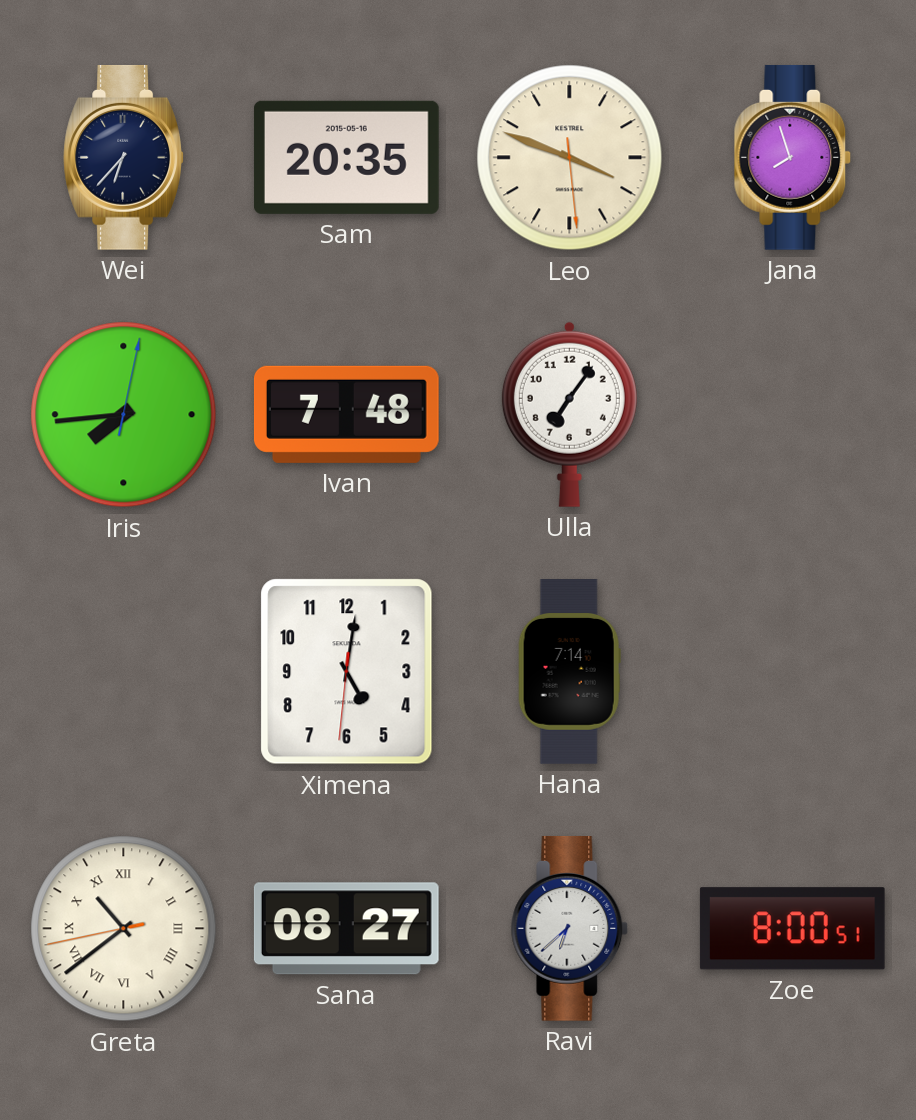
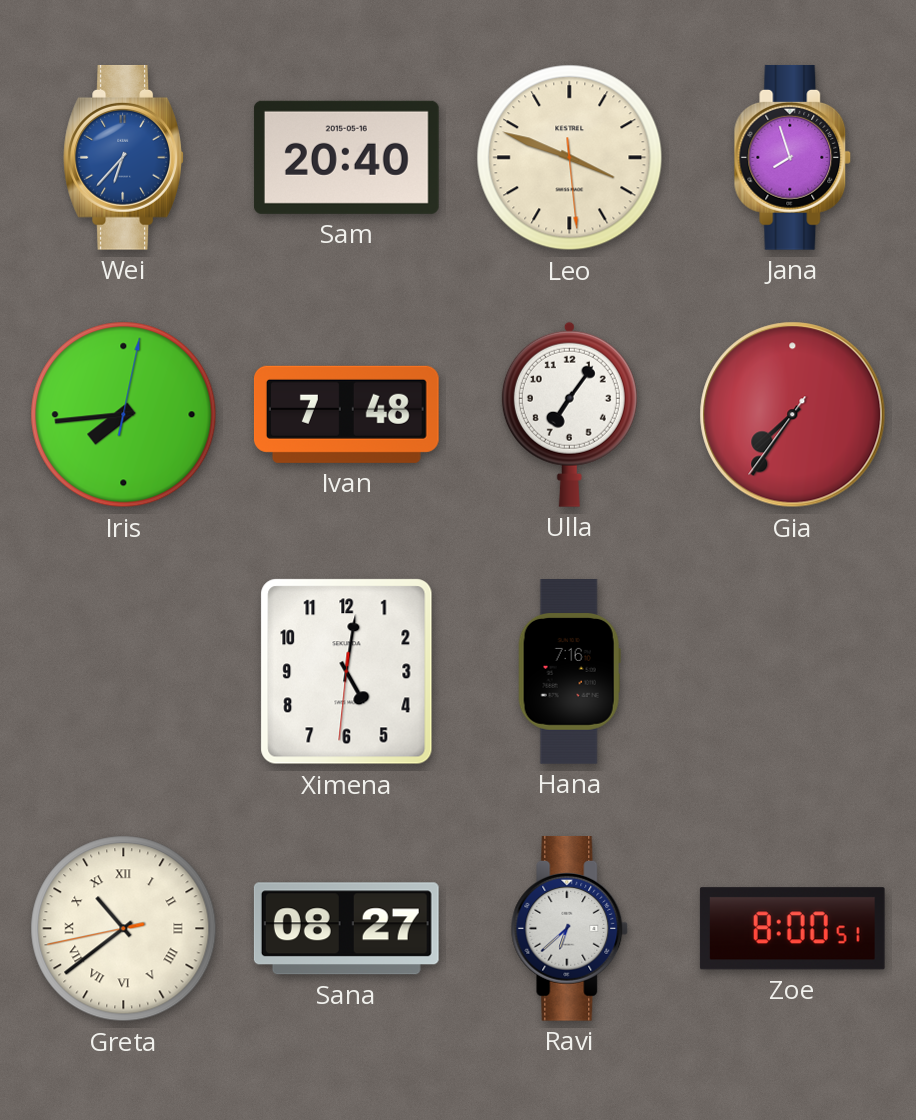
Wei dial: navy -> blue
Sam: 20:35 -> 20:40
Gia: none -> 7:35
Hana: 7:14 -> 7:16
